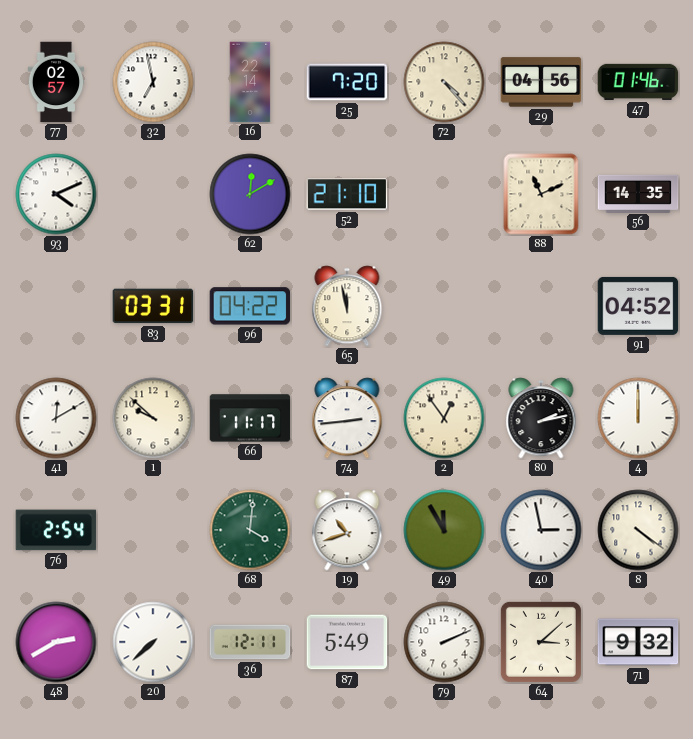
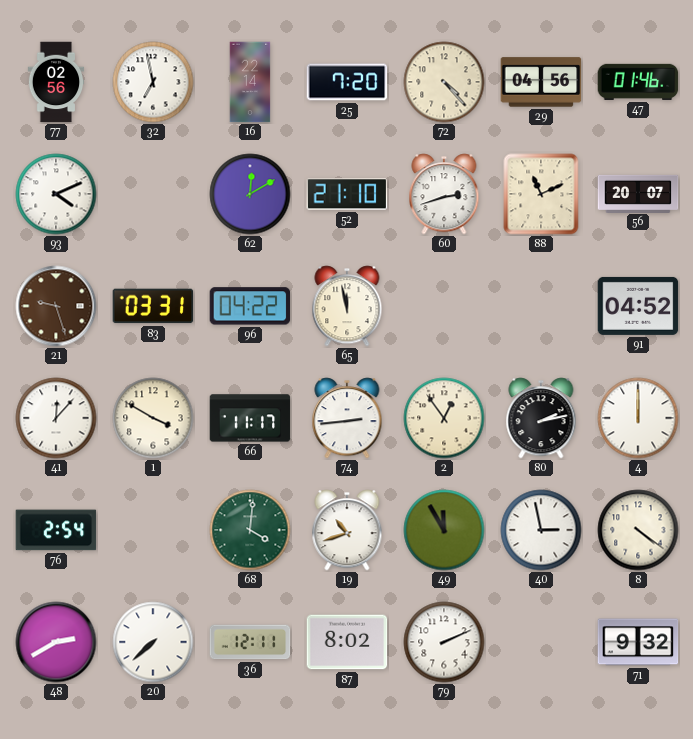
77: 02:57 -> 02:56
60: none -> 2:42
56: 14:35 -> 20:07
21: none -> 9:27
41: 12:10 -> 12:07
1: 9:52 -> 3:50
87: 5:49 -> 8:02
64: 3:08 -> none
